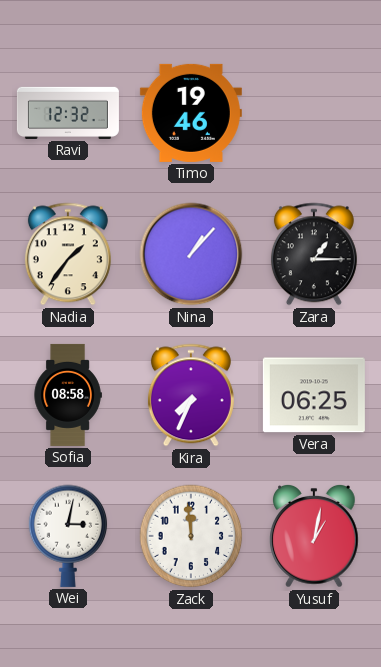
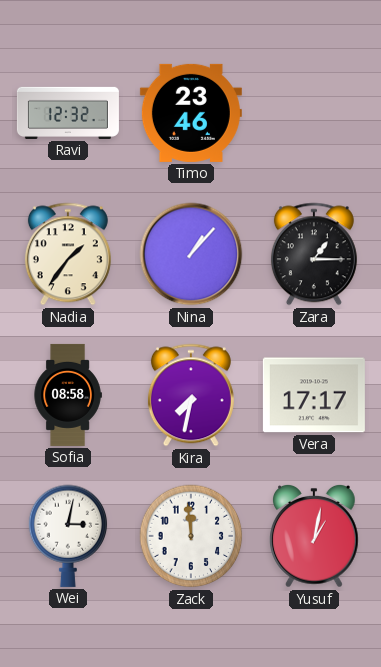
Timo: 19:46 -> 23:46
Kira: 7:34 -> 7:32
Vera: 06:25 -> 17:17
